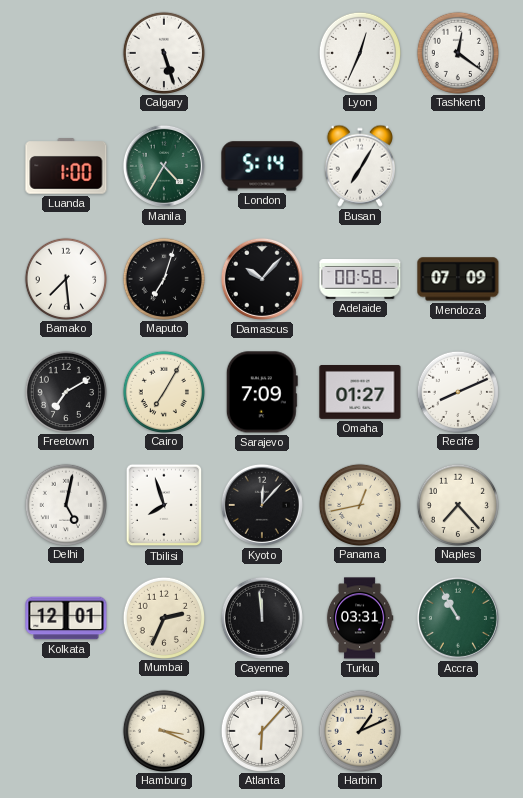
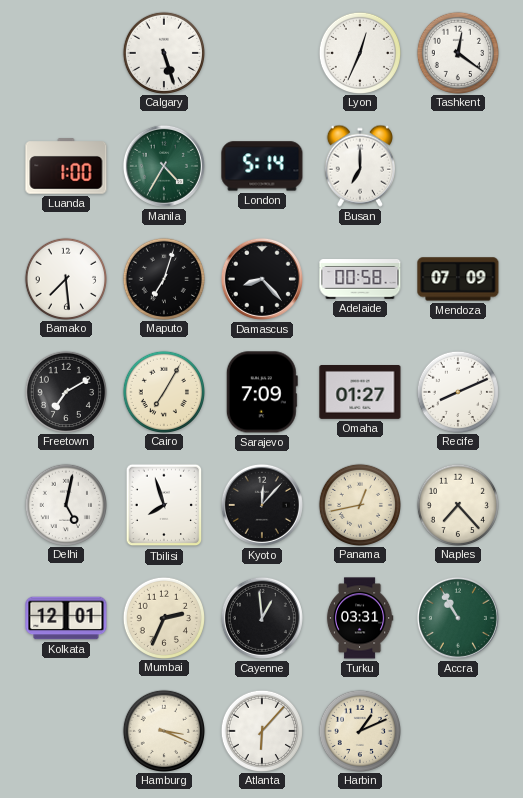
Busan: 7:05 -> 7:00
Damascus: 10:07 -> 8:23
Cayenne: 11:59 -> 12:59
